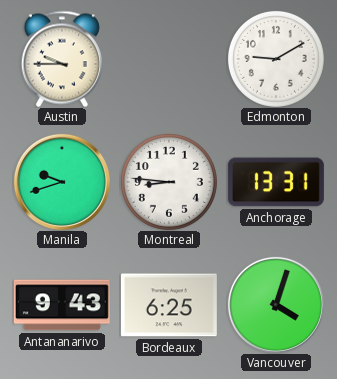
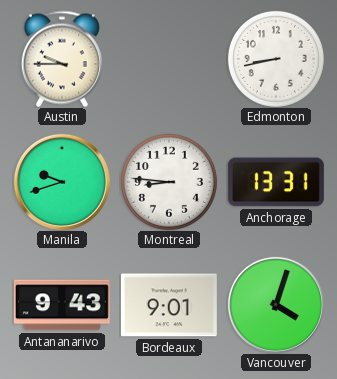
Edmonton: 9:10 -> 8:43
Bordeaux: 6:25 -> 9:01
